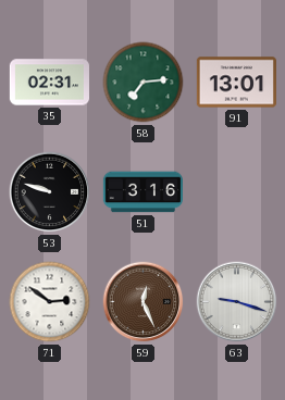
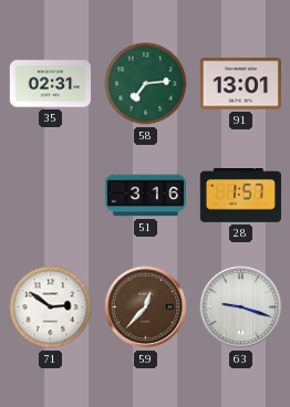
53: 9:48 -> none
28: none -> 1:57
59: 12:26 -> 12:37
